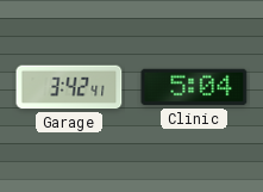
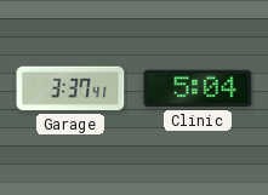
Garage: 3:42 -> 3:37
